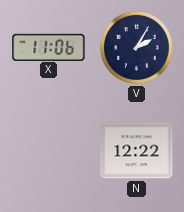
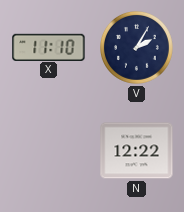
X: 11:06 -> 11:10
